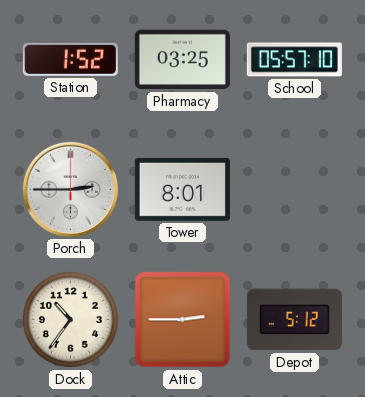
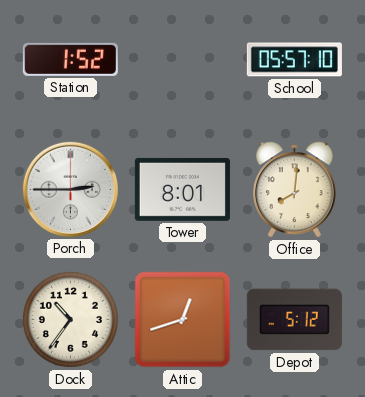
Pharmacy: 03:25 -> none
Office: none -> 8:01
Attic: 2:45 -> 12:42
